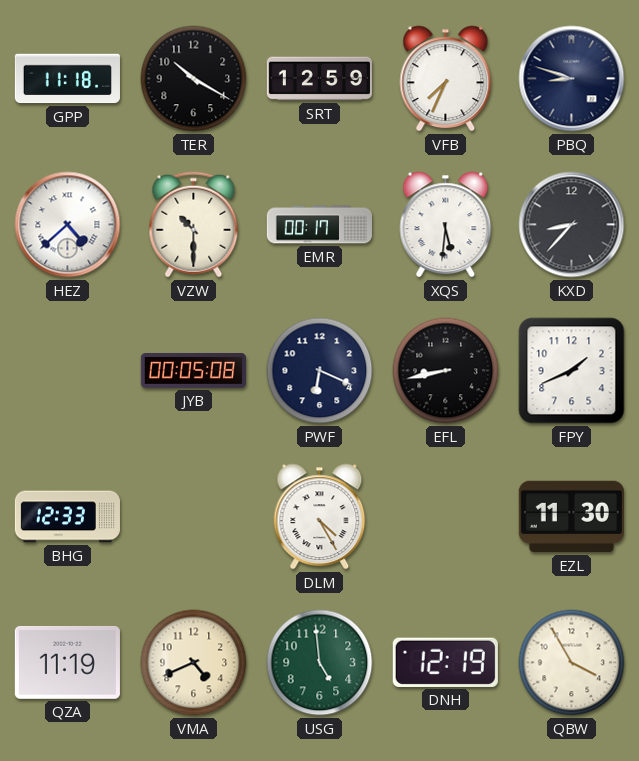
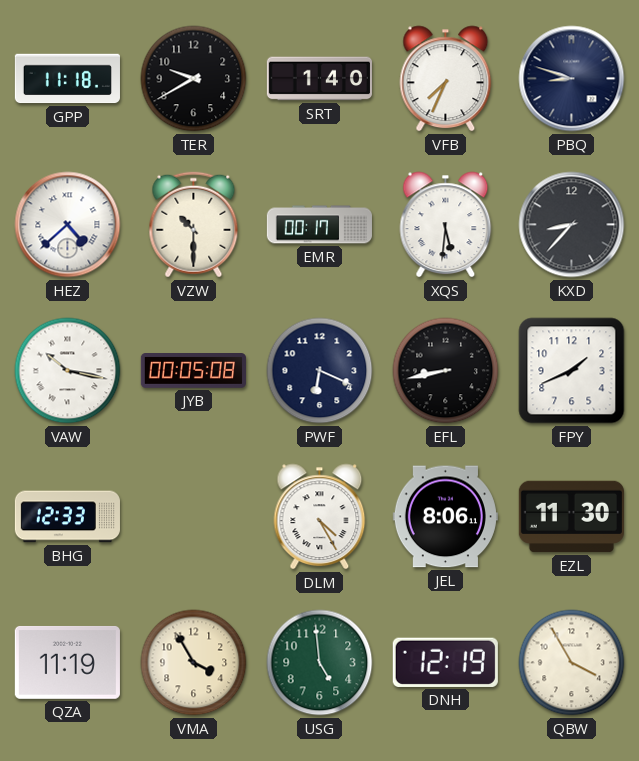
TER: 10:20 -> 9:40
SRT: 12:59 -> 1:40
VAW: none -> 10:17
JEL: none -> 8:06
VMA: 4:41 -> 3:55
